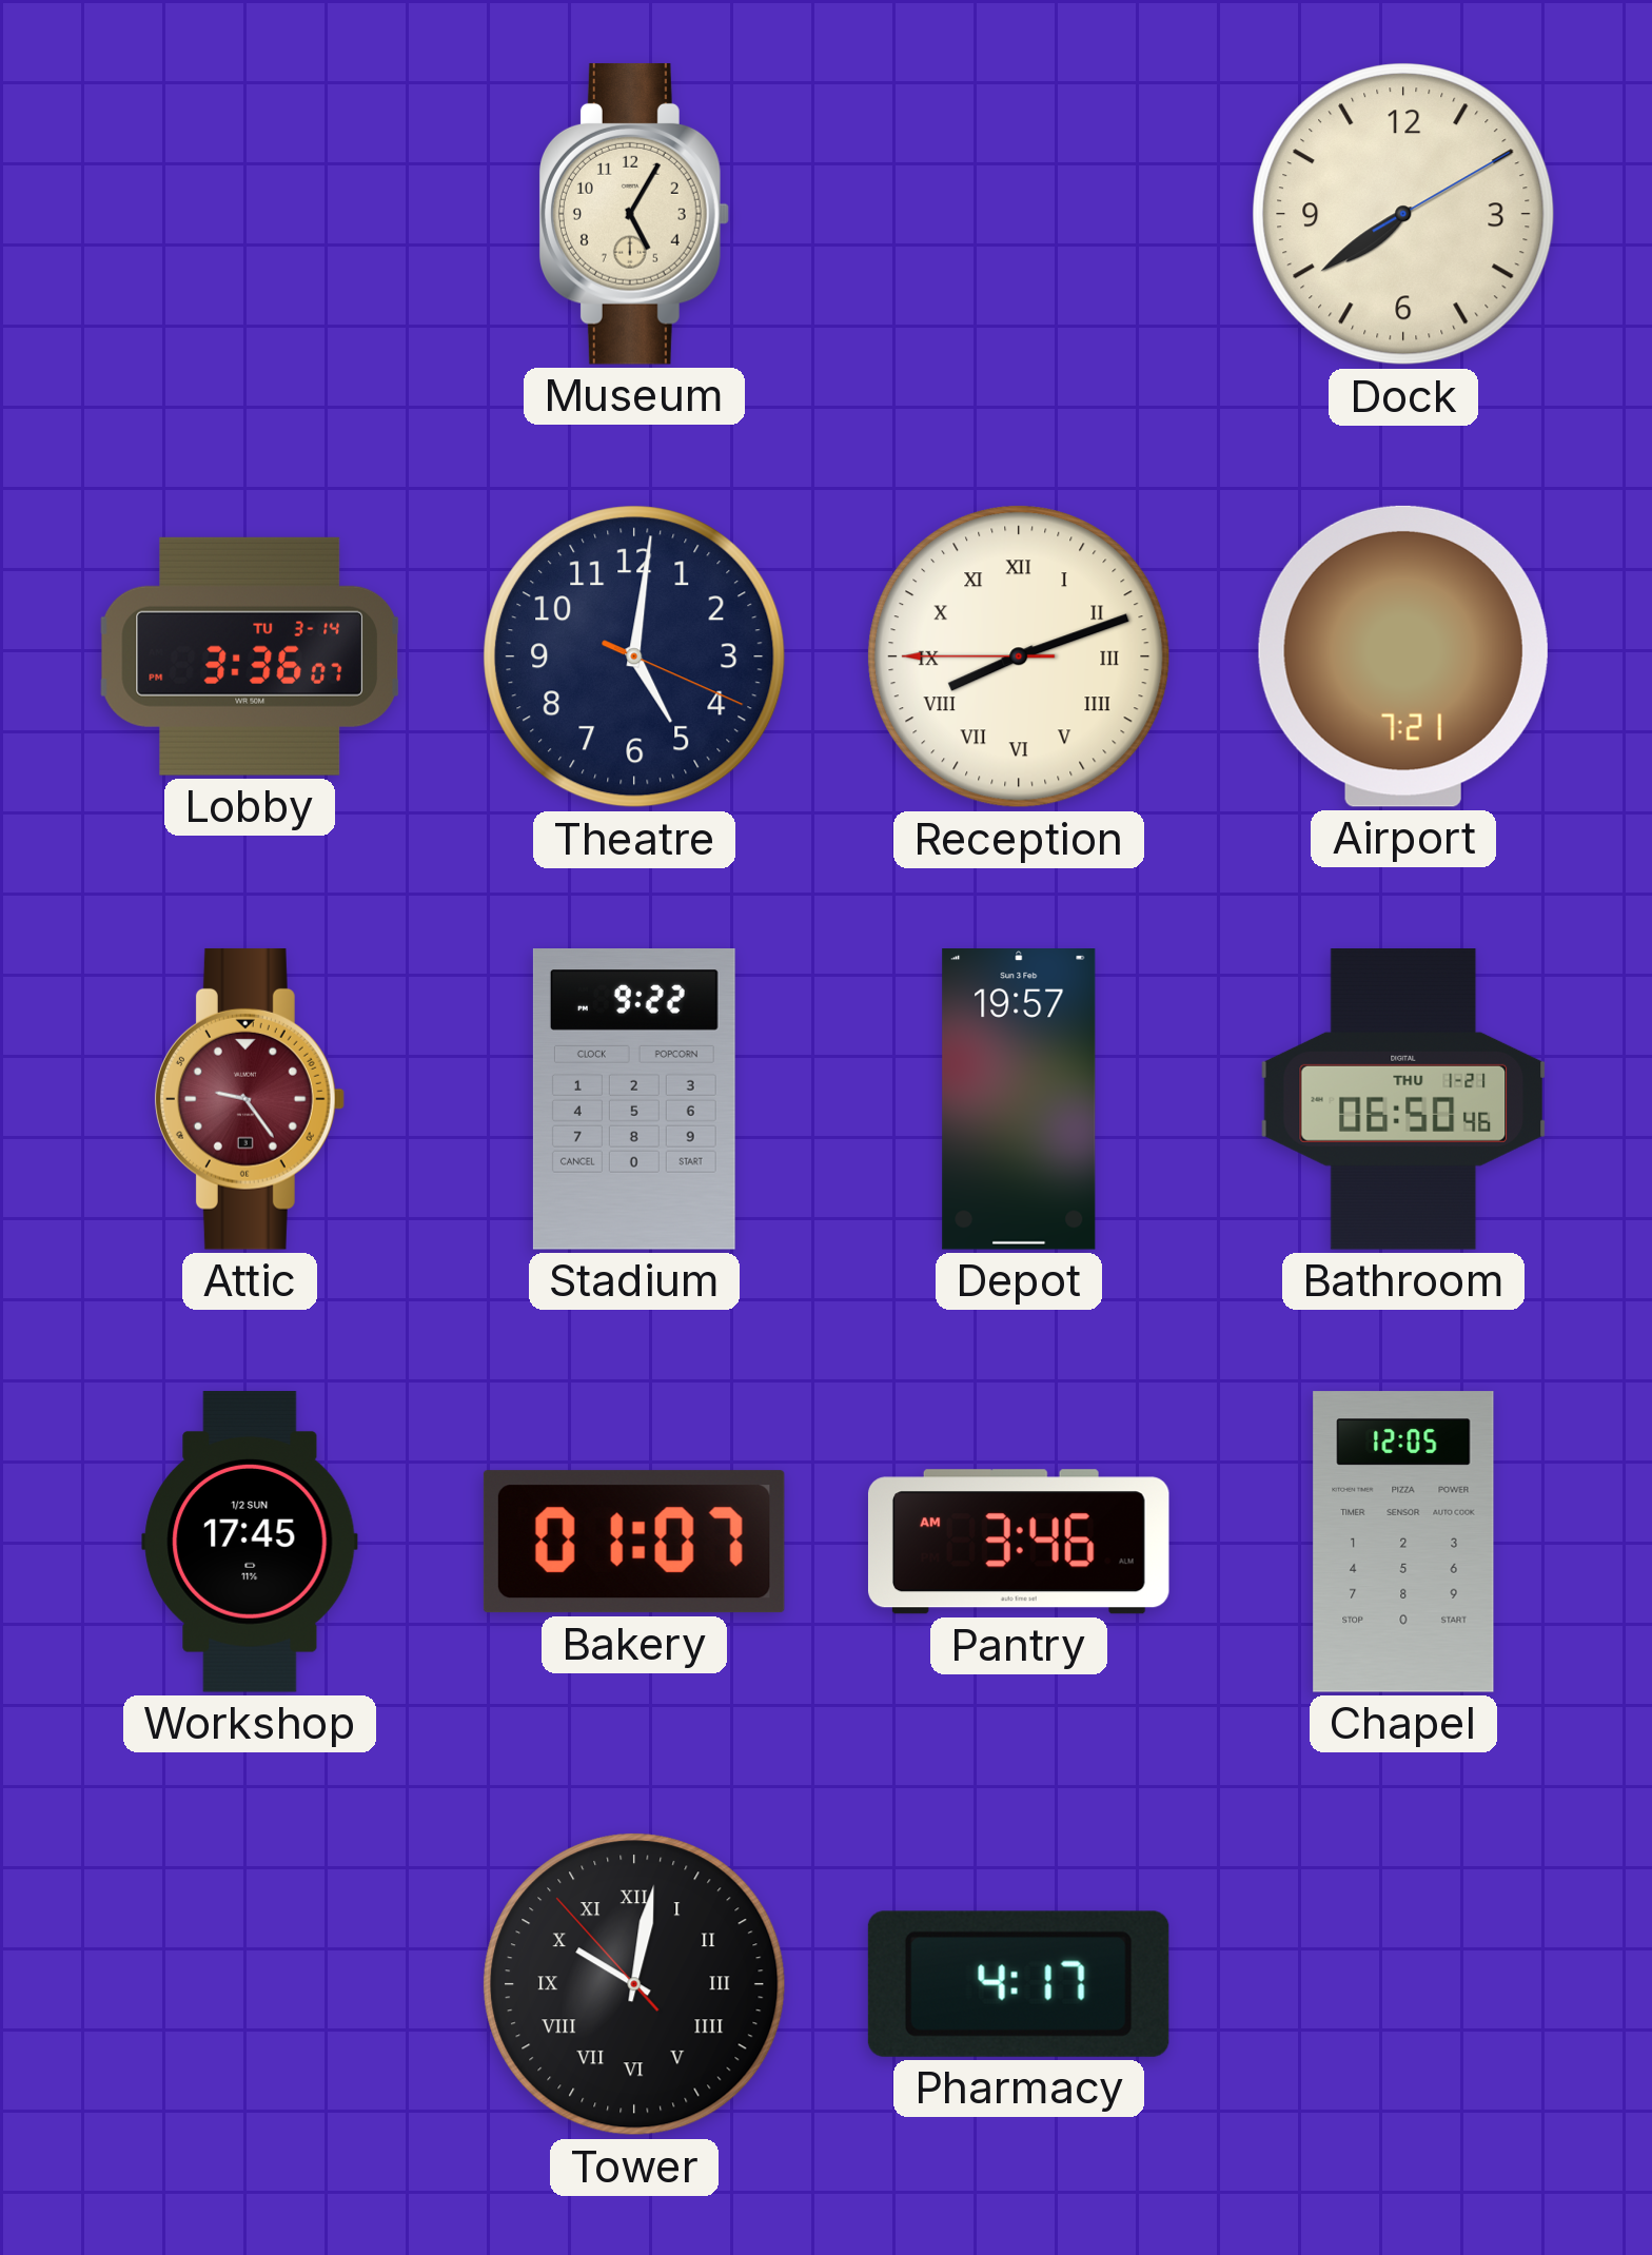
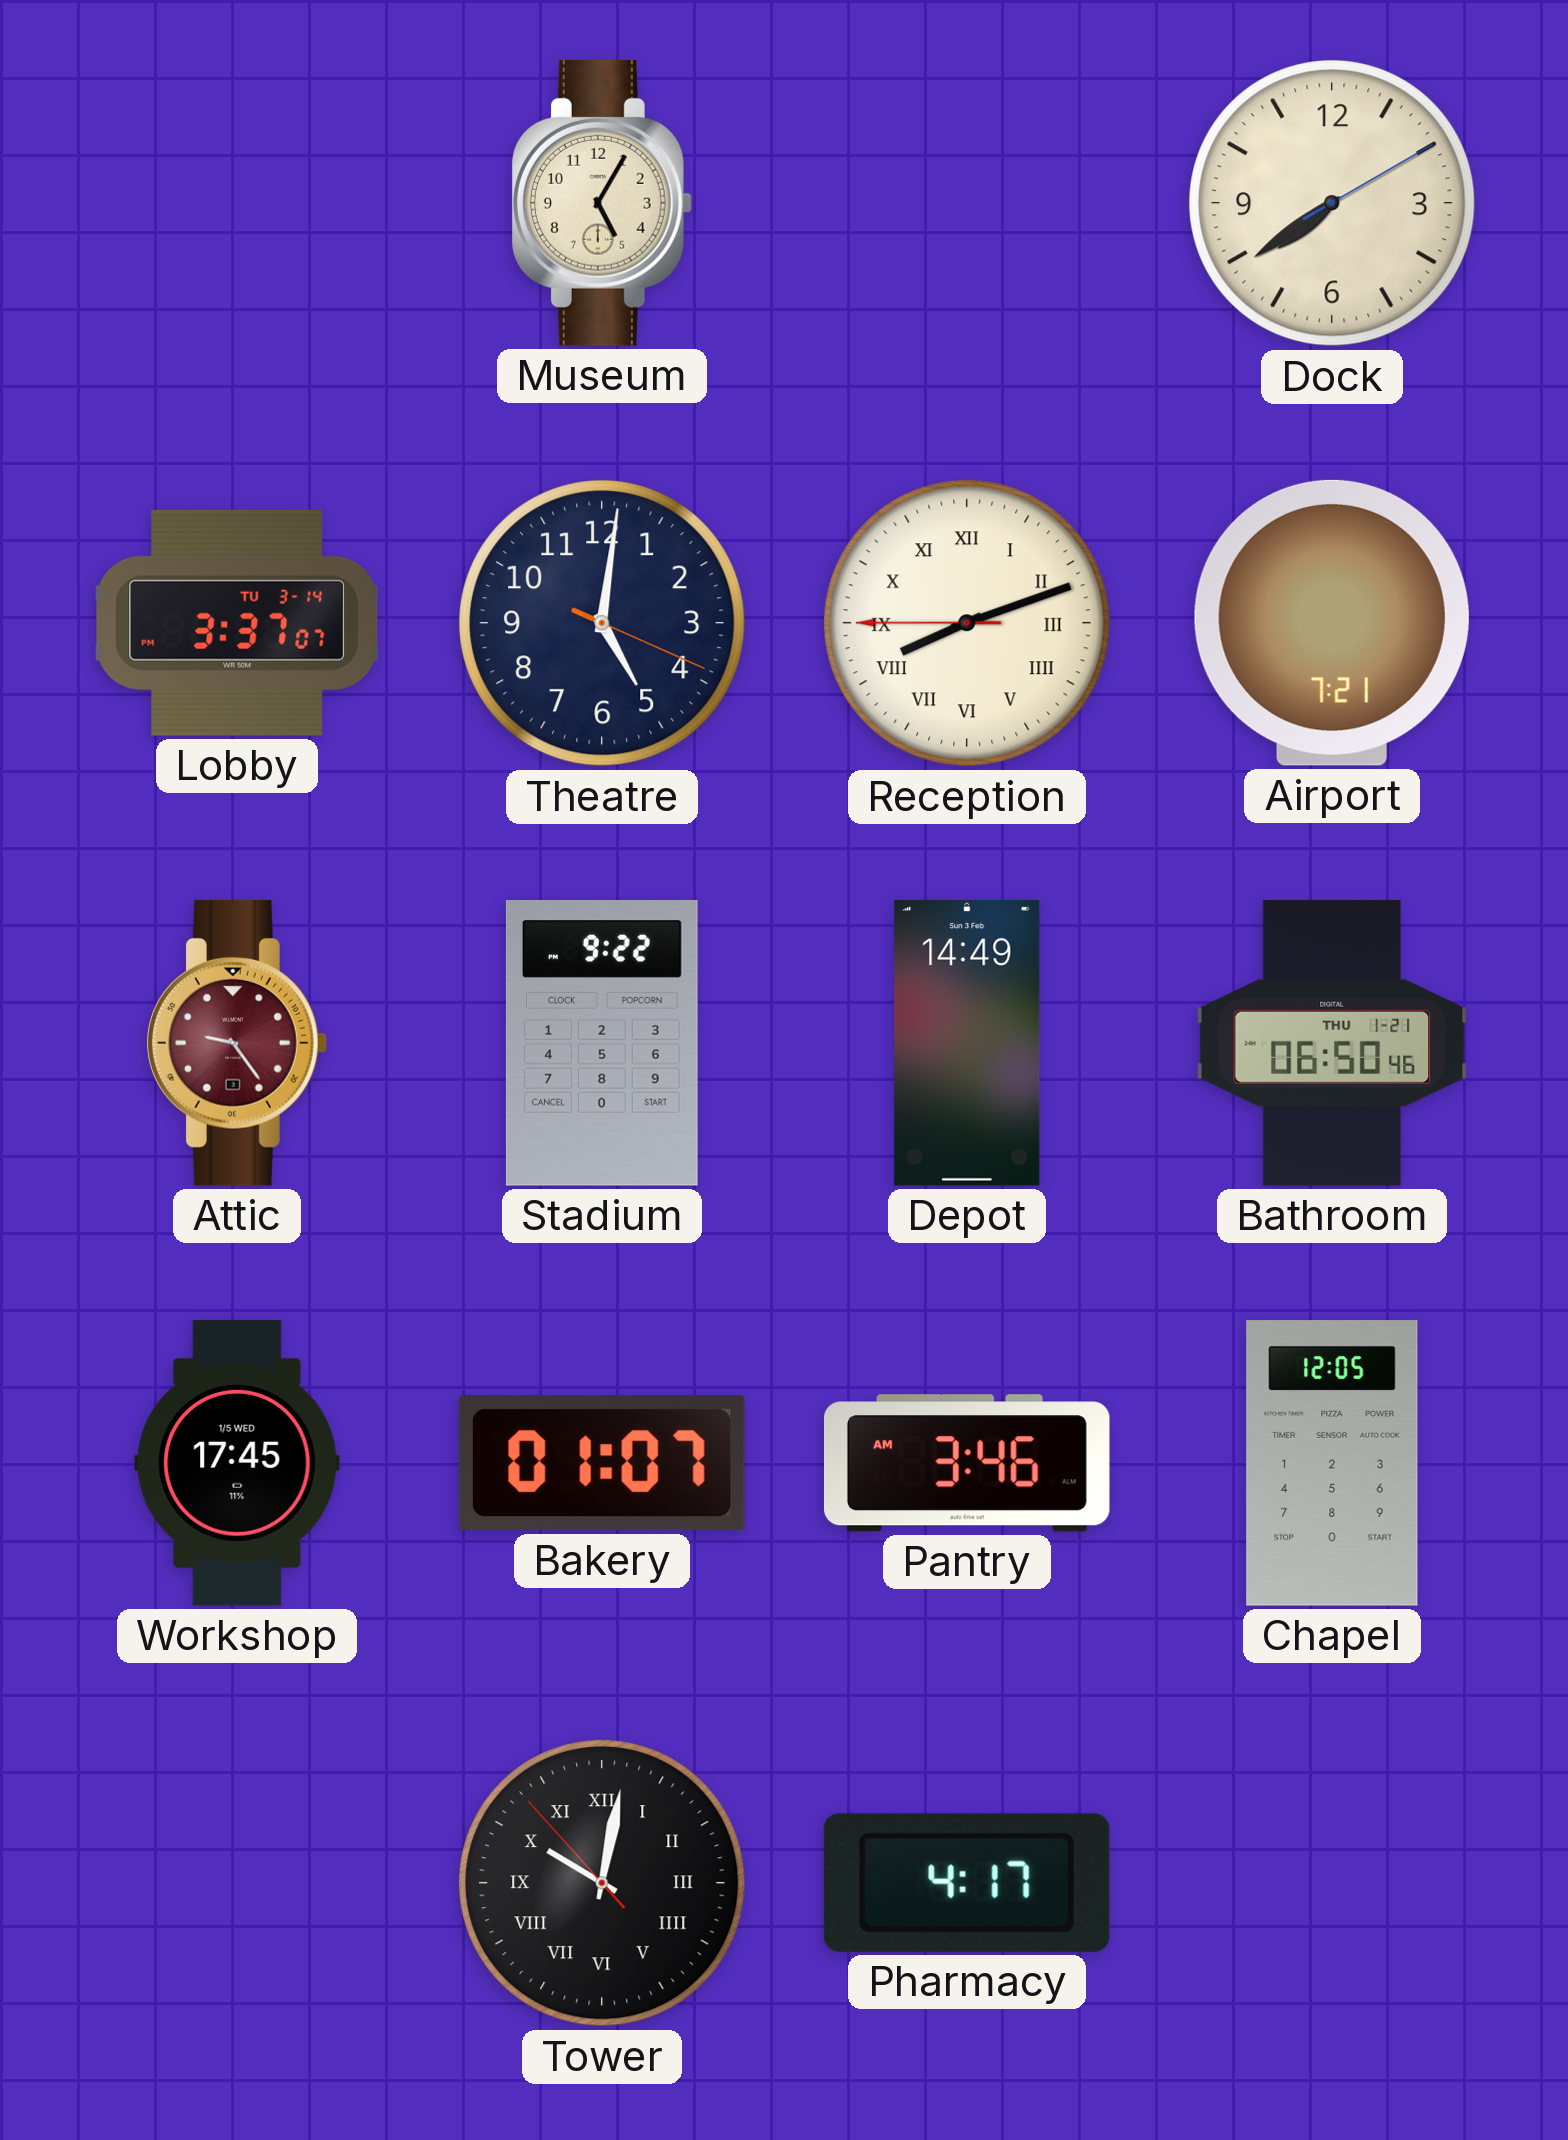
Lobby: 3:36 -> 3:37
Depot: 19:57 -> 14:49
Workshop date: 1/2 SUN -> 1/5 WED
